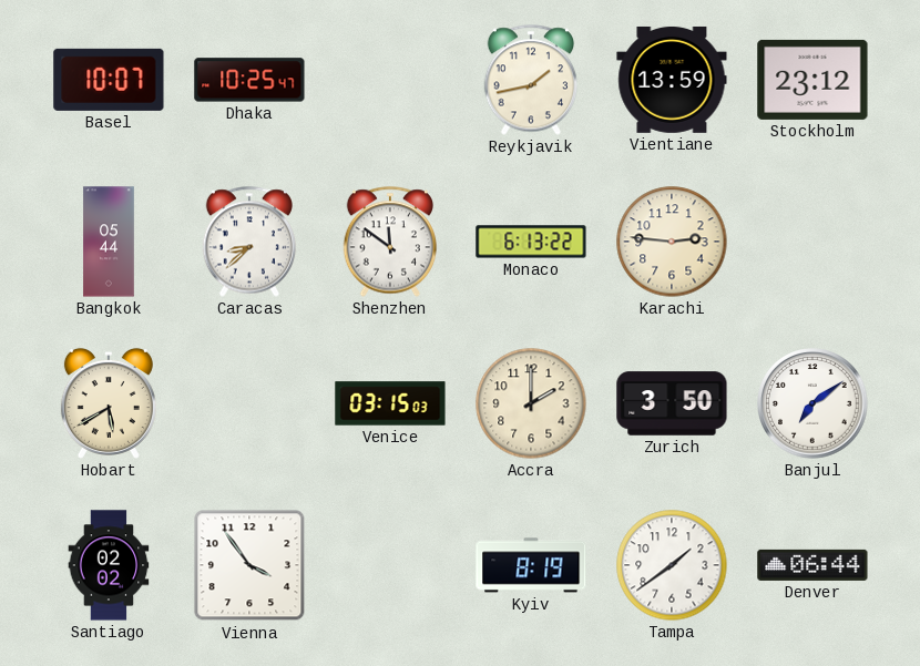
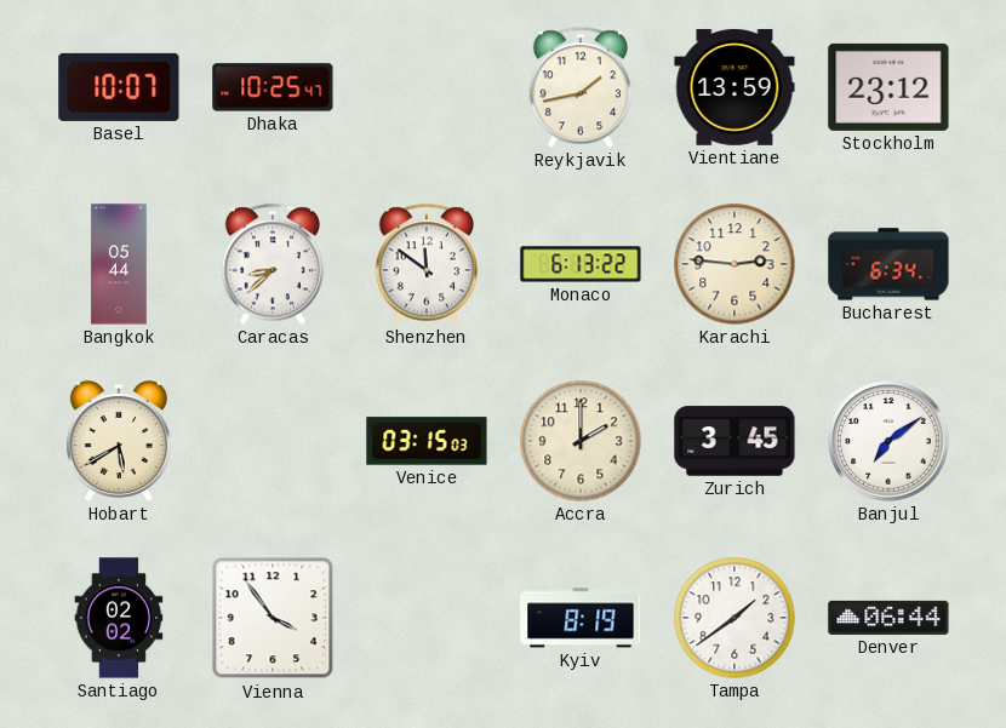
Bucharest: none -> 6:34
Zurich: 3:50 -> 3:45
